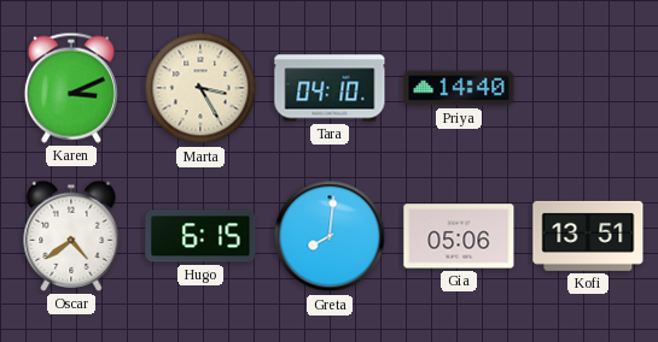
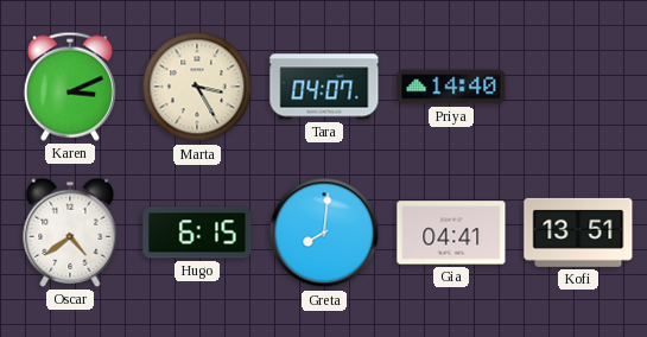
Tara: 04:10 -> 04:07
Gia: 05:06 -> 04:41
